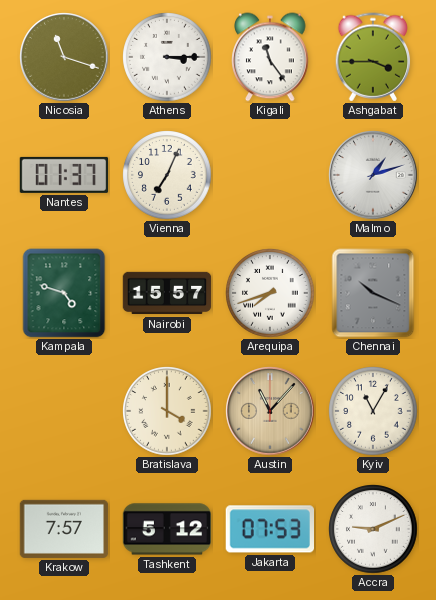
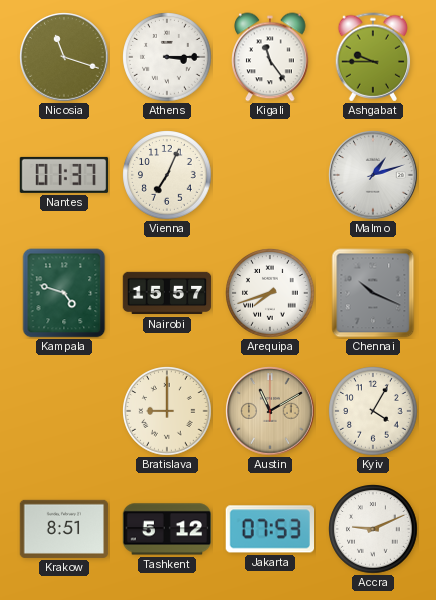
Ashgabat: 3:45 -> 9:45
Bratislava: 4:00 -> 9:00
Austin: 11:07 -> 11:10
Kyiv: 11:05 -> 4:05
Krakow: 7:57 -> 8:51
